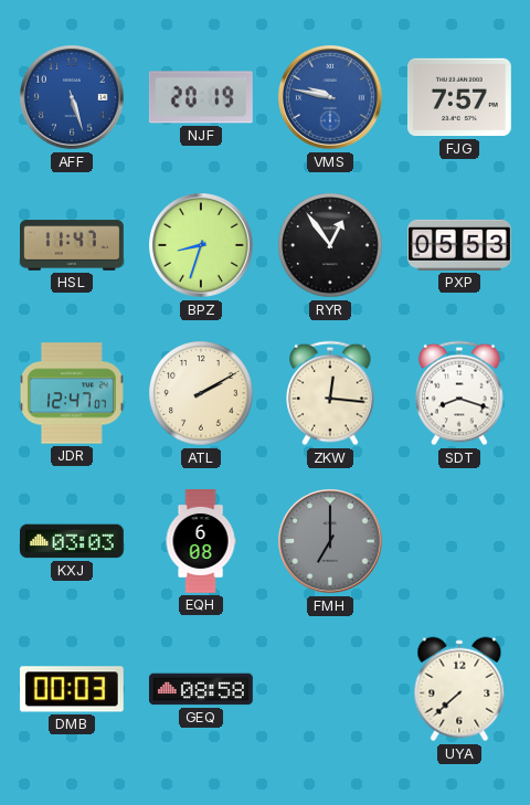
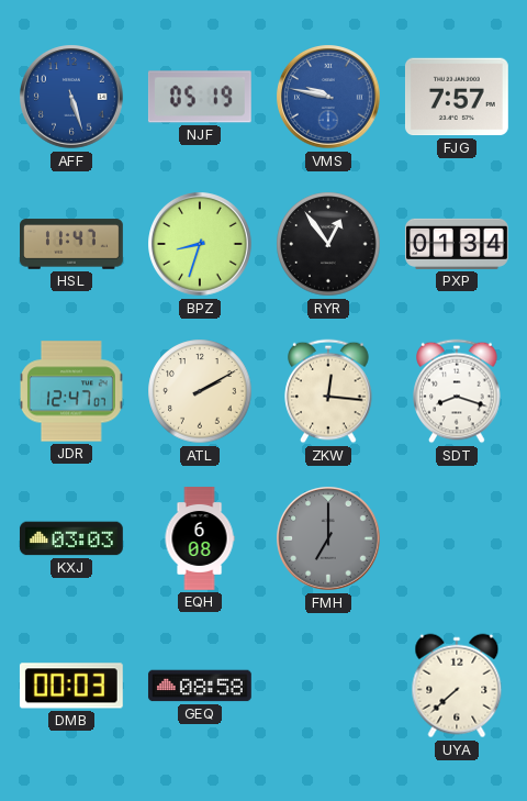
NJF: 20:19 -> 05:19
PXP: 05:53 -> 01:34
